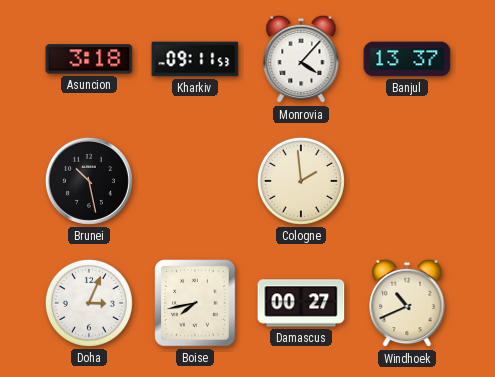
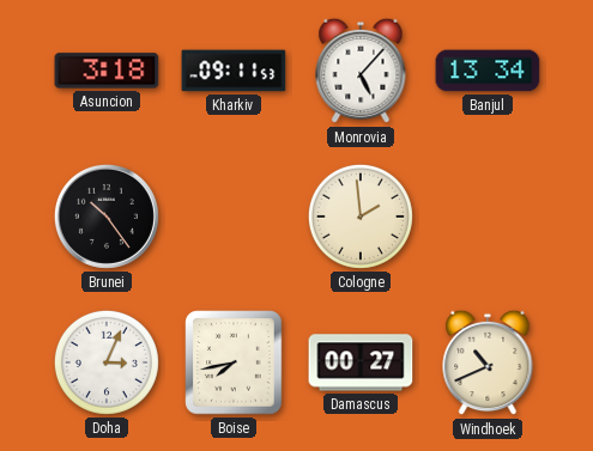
Monrovia: 4:07 -> 5:07
Banjul: 13:37 -> 13:34
Brunei: 10:28 -> 10:24
